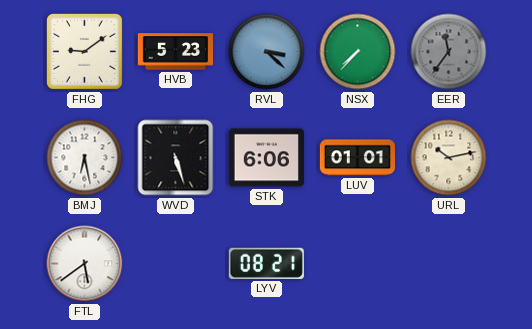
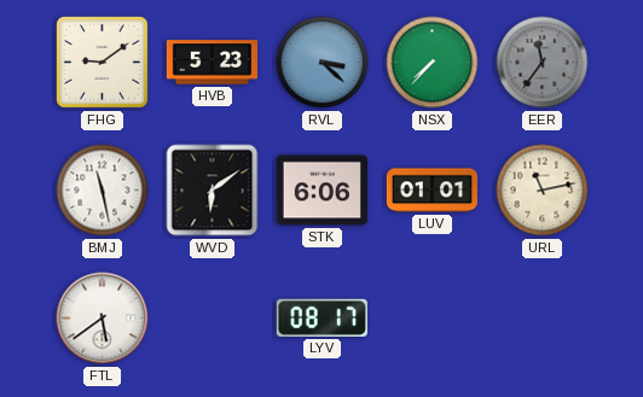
BMJ: 6:28 -> 11:28
WVD: 5:27 -> 6:09
URL: 10:13 -> 11:13
LYV: 08:21 -> 08:17
